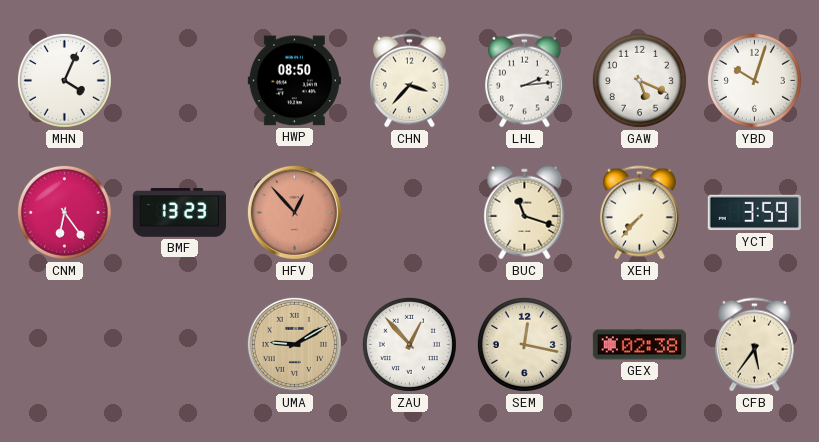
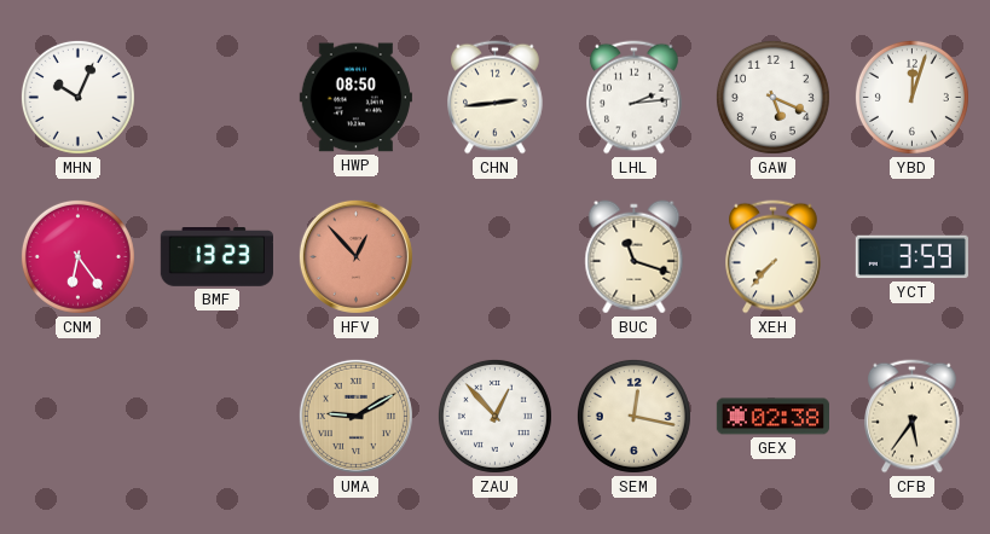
MHN: 4:04 -> 10:04
CHN: 3:37 -> 2:44
YBD: 10:03 -> 12:03
